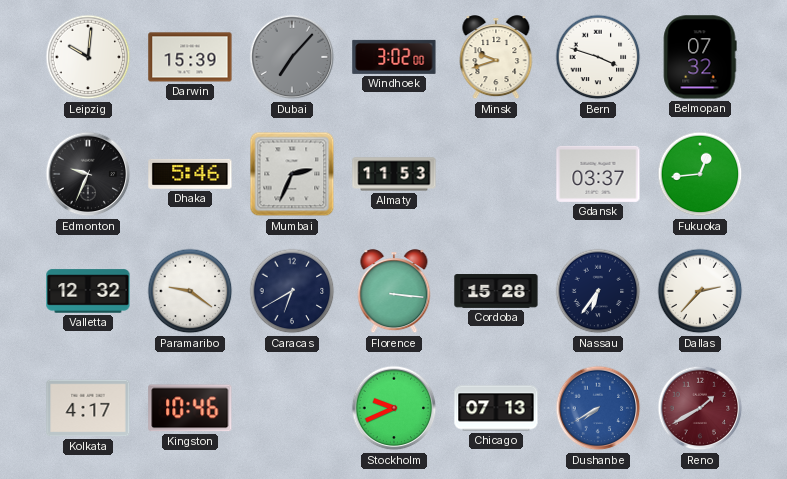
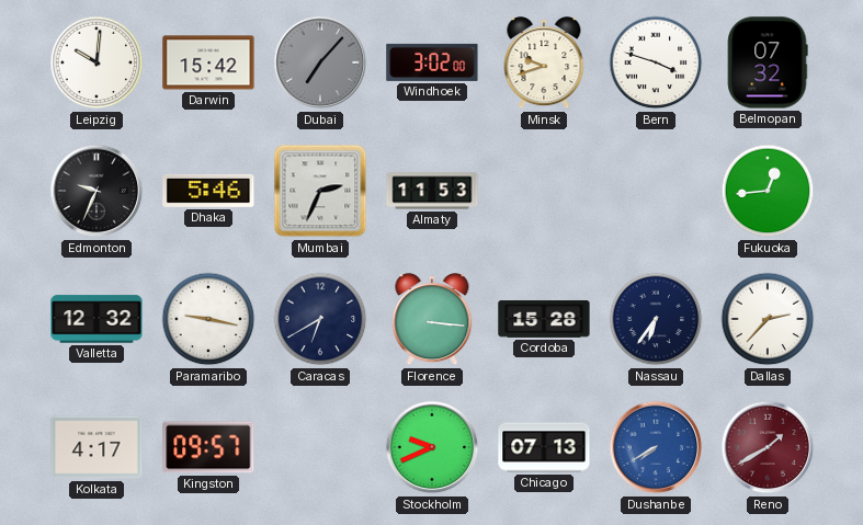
Darwin: 15:39 -> 15:42
Gdansk: 03:37 -> none
Paramaribo: 9:21 -> 9:17
Kingston: 10:46 -> 09:57
